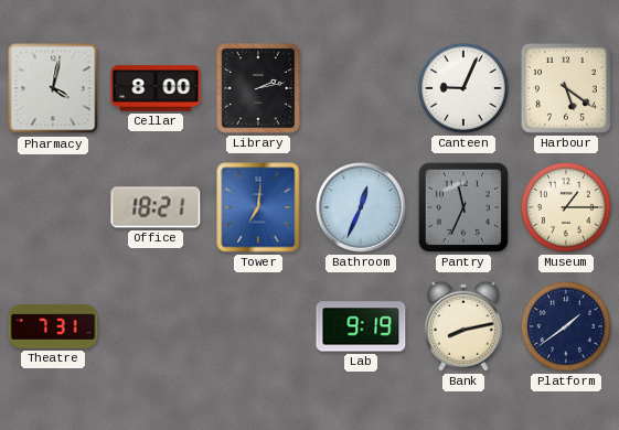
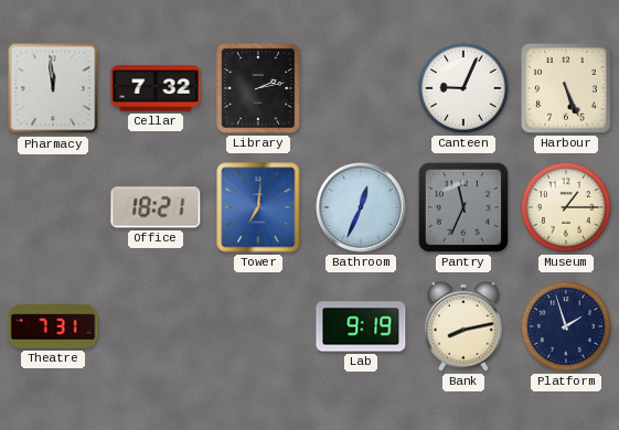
Pharmacy: 4:02 -> 11:59
Cellar: 8:00 -> 7:32
Harbour: 5:21 -> 5:26
Platform: 1:39 -> 1:57
